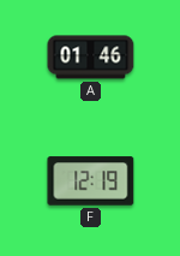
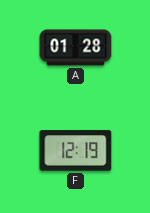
A: 01:46 -> 01:28
